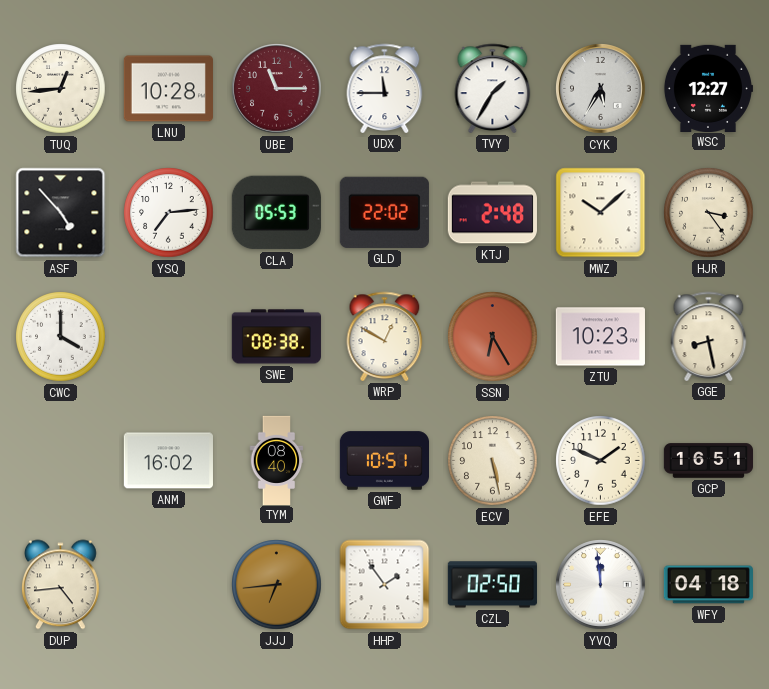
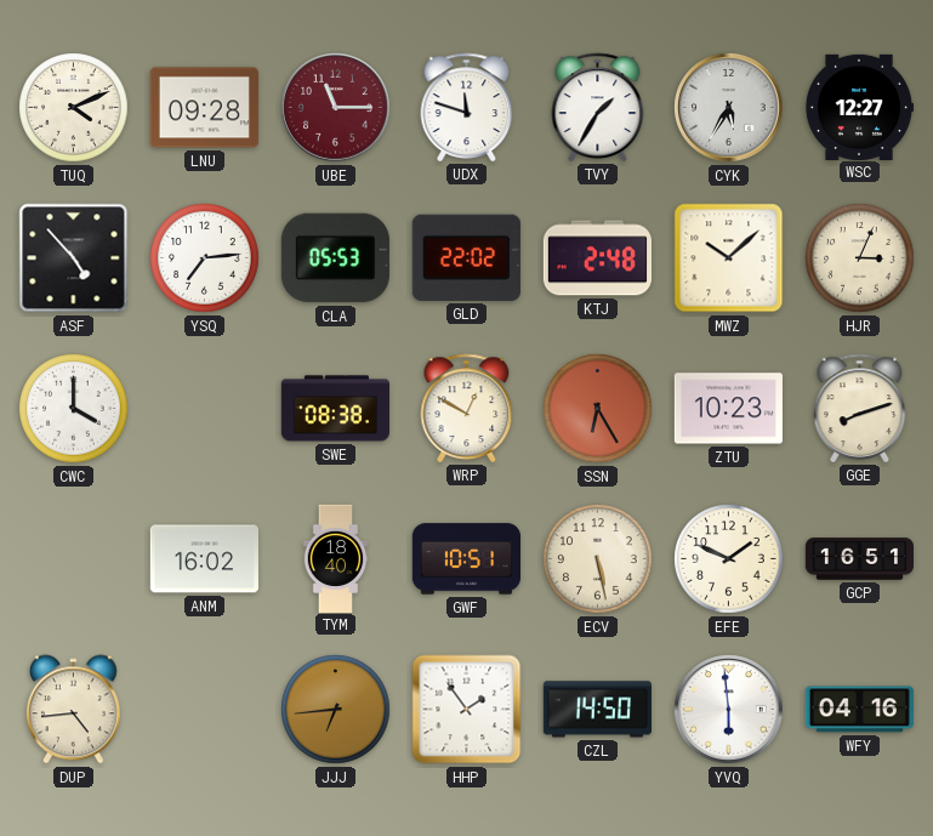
TUQ: 12:44 -> 4:11
LNU: 10:28 -> 09:28
UDX: 11:45 -> 11:48
HJR: 3:24 -> 3:04
GGE: 8:28 -> 8:12
TYM: 08:40 -> 18:40
CZL: 02:50 -> 14:50
YVQ: 11:59 -> 5:59
WFY: 04:18 -> 04:16
